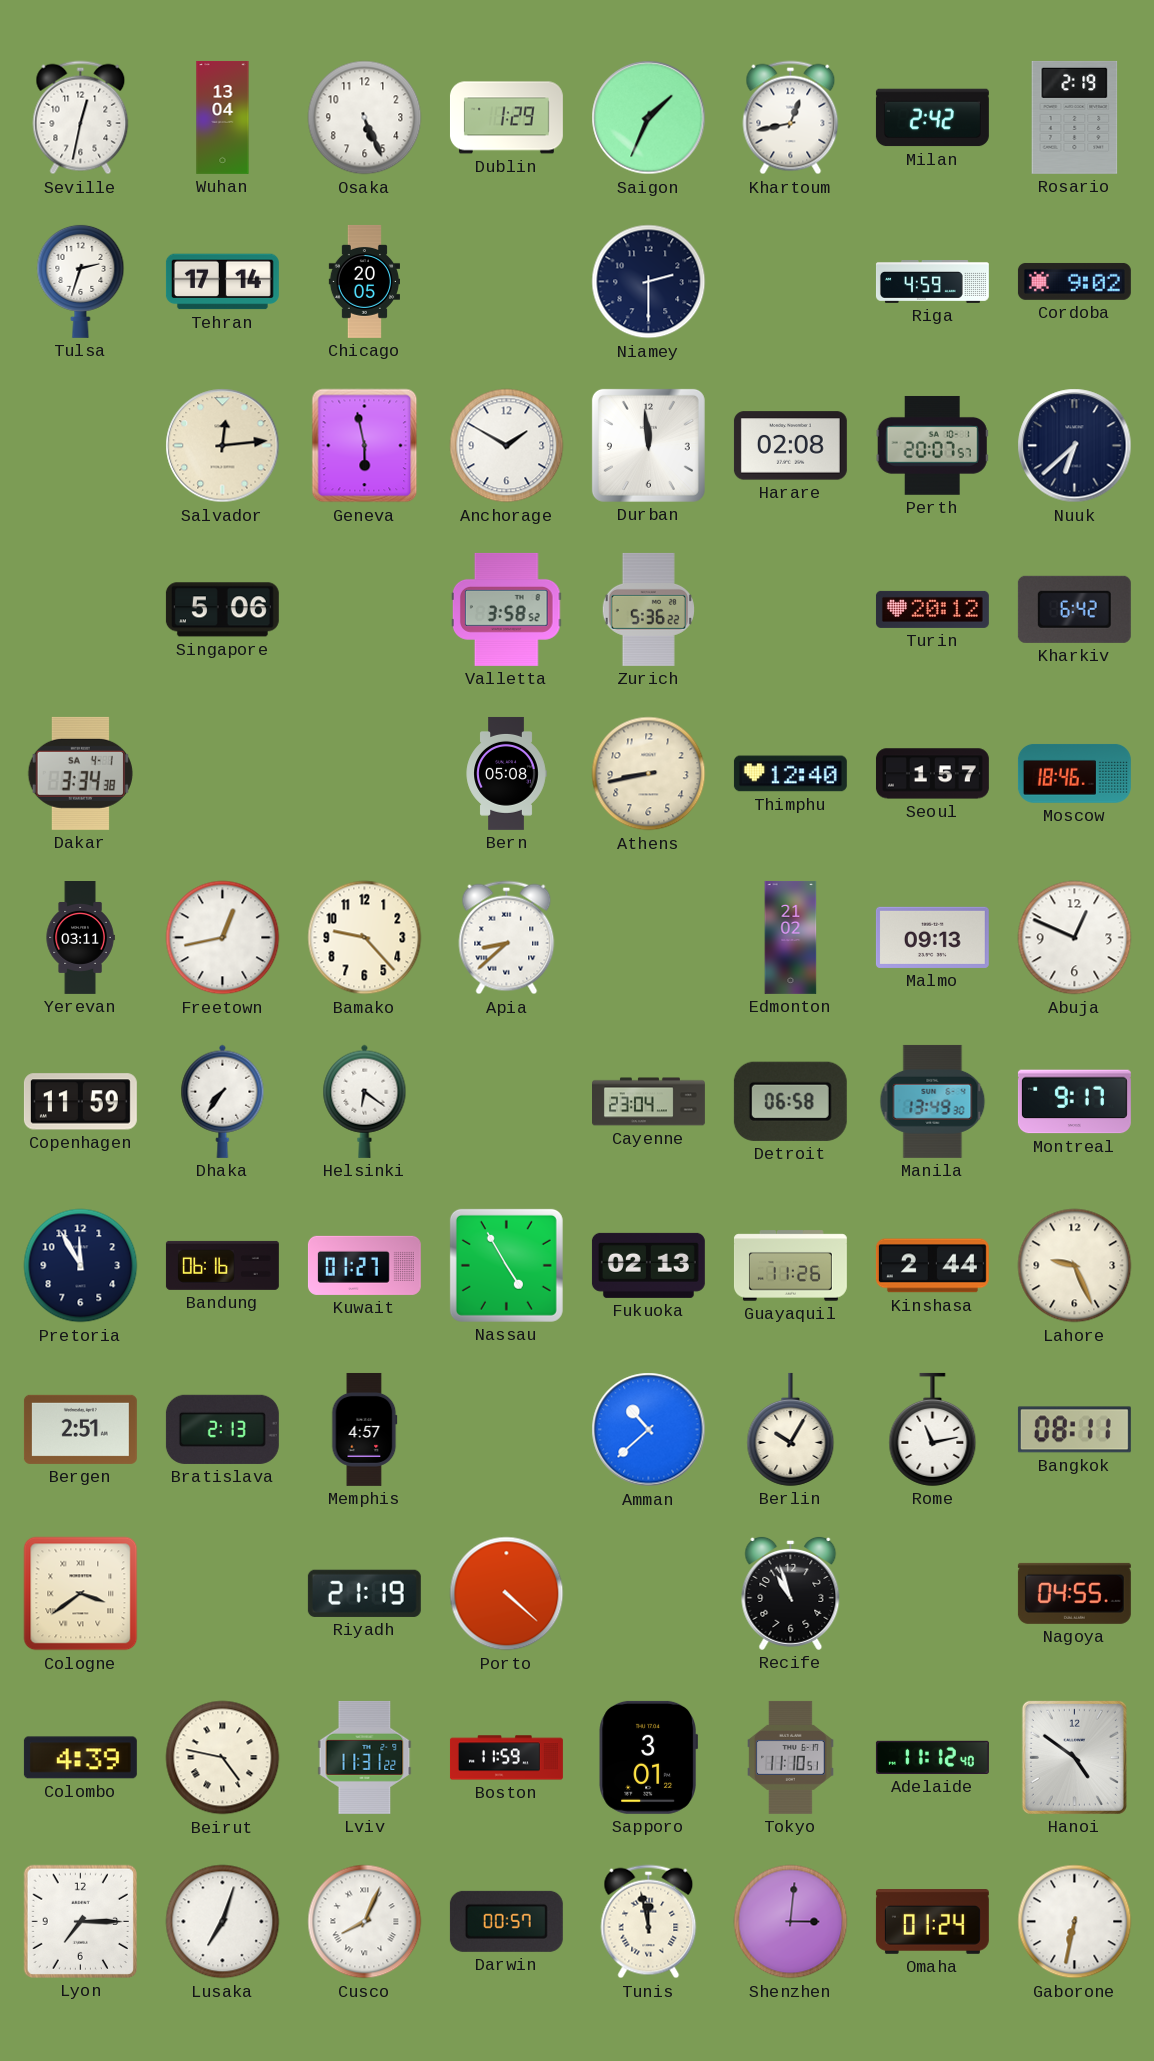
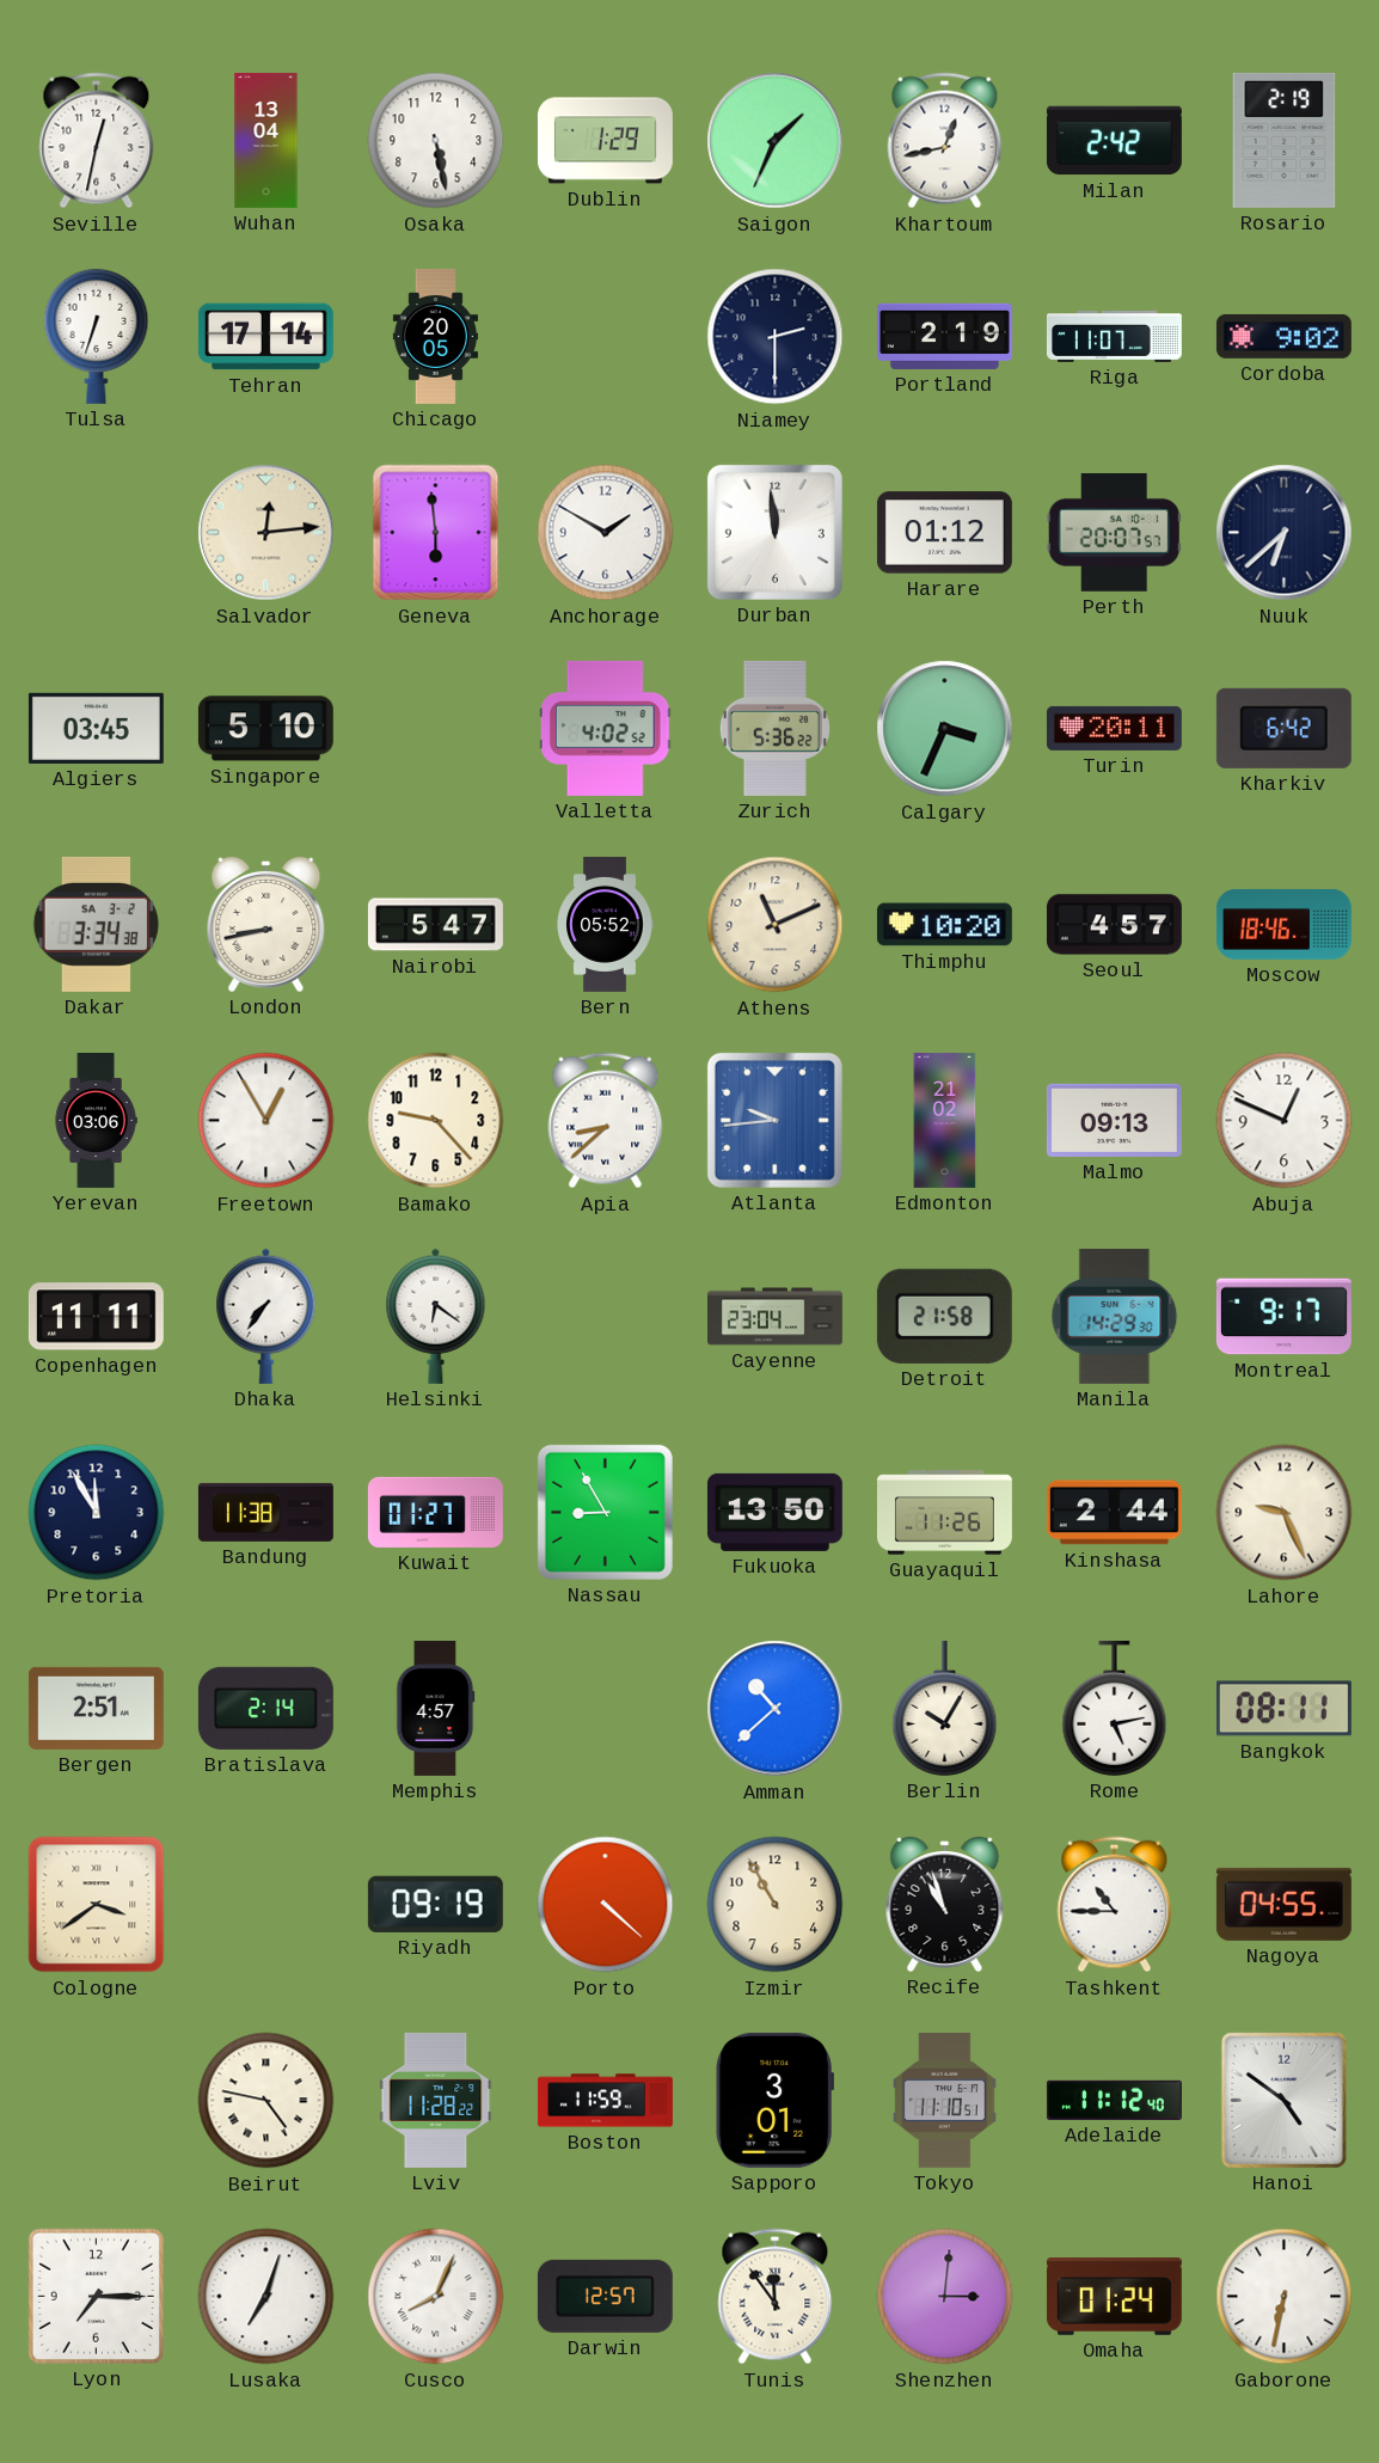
Osaka: 5:26 -> 5:28
Tulsa: 2:33 -> 6:33
Portland: none -> 2:19
Riga: 4:59 -> 11:07
Geneva: 5:58 -> 5:59
Harare: 02:08 -> 01:12
Algiers: none -> 03:45
Singapore: 5:06 -> 5:10
Valletta: 3:58 -> 4:02
Calgary: none -> 3:34
Turin: 20:12 -> 20:11
Dakar date: SA 4-1 -> SA 3-2
London: none -> 8:43
Nairobi: none -> 5:47
Bern: 05:08 -> 05:52
Athens: 8:43 -> 11:11
Thimphu: 12:40 -> 10:20
Seoul: 1:57 -> 4:57
Yerevan: 03:11 -> 03:06
Freetown: 12:43 -> 12:55
Atlanta: none -> 9:44
Copenhagen: 11:59 -> 11:11
Detroit: 06:58 -> 21:58
Manila: 13:49 -> 14:29
Bandung: 06:16 -> 11:38
Nassau: 4:55 -> 8:55
Fukuoka: 02:13 -> 13:50
Bratislava: 2:13 -> 2:14
Rome: 11:13 -> 5:13
Riyadh: 21:19 -> 09:19
Izmir: none -> 10:55
Tashkent: none -> 10:45
Colombo: 4:39 -> none
Lviv: 11:31 -> 11:28
Darwin: 00:57 -> 12:57
Tunis: 11:58 -> 11:54
